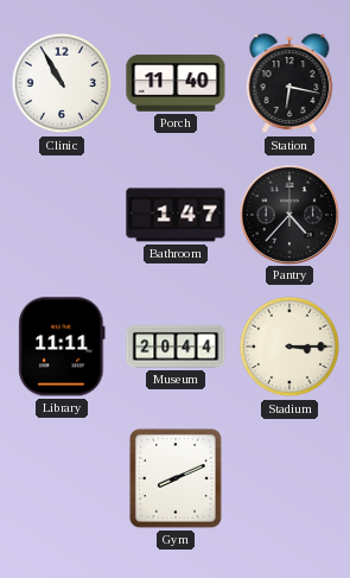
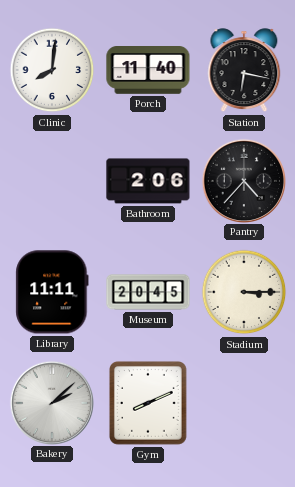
Clinic: 10:55 -> 8:01
Bathroom: 1:47 -> 2:06
Museum: 20:44 -> 20:45
Bakery: none -> 2:08
